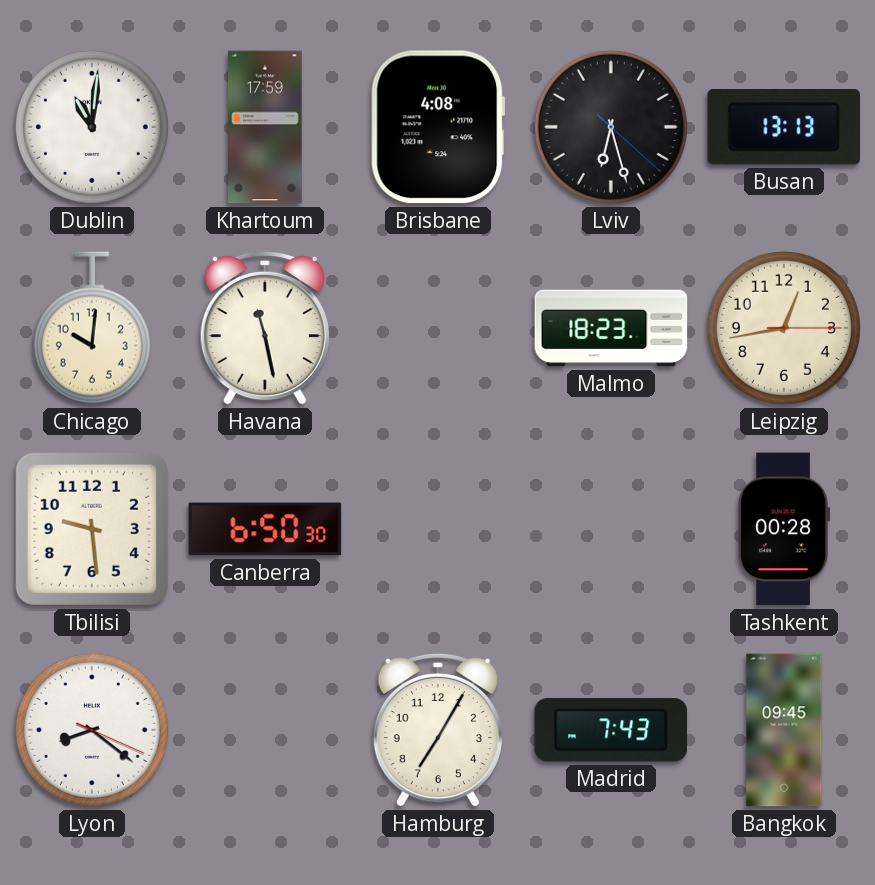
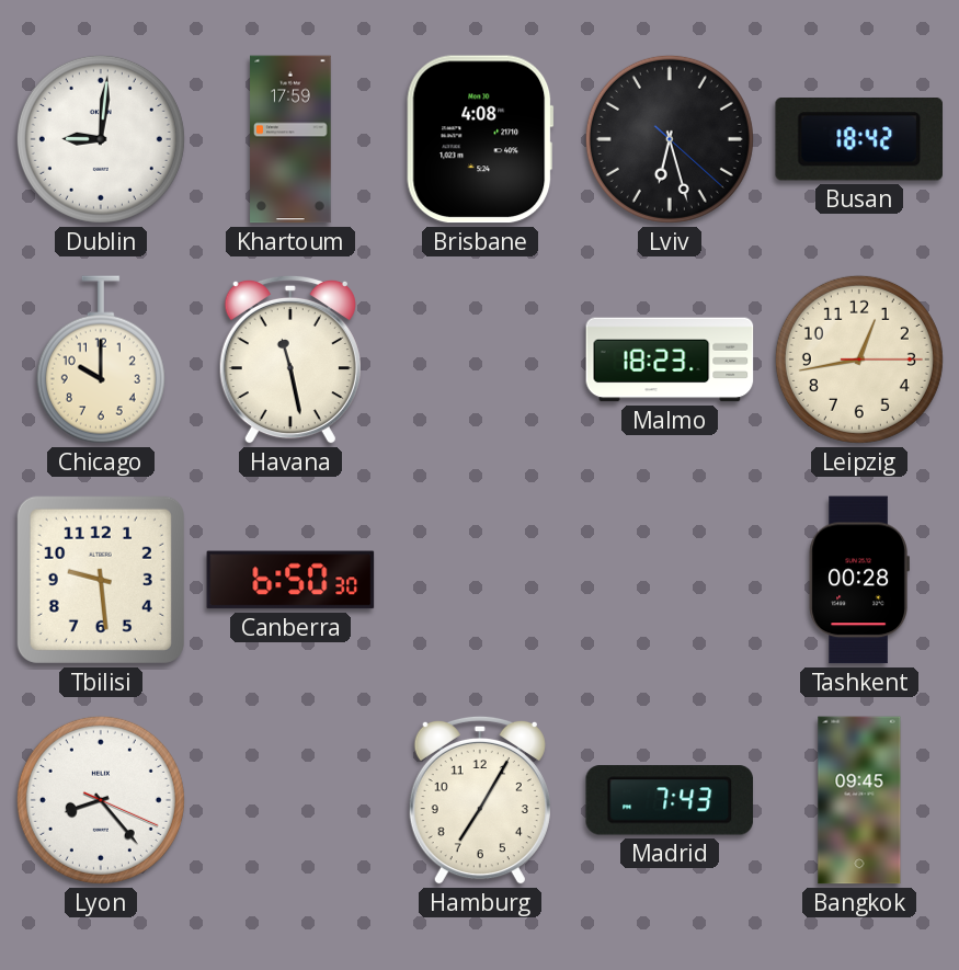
Dublin: 11:01 -> 9:01
Busan: 13:13 -> 18:42
Chicago: 10:01 -> 10:00
Lyon: 8:21 -> 8:23
